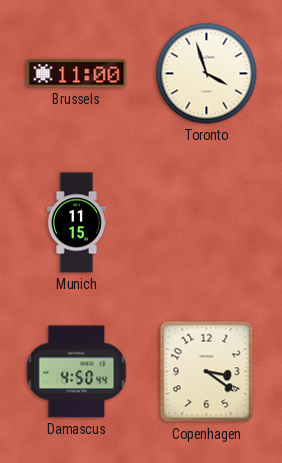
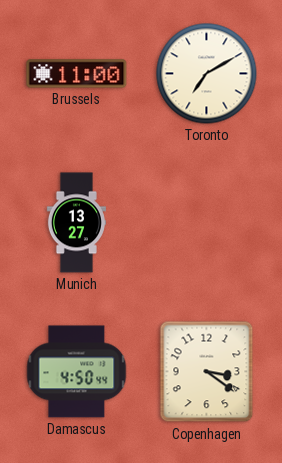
Toronto: 3:57 -> 7:10
Munich: 11:15 -> 13:27
